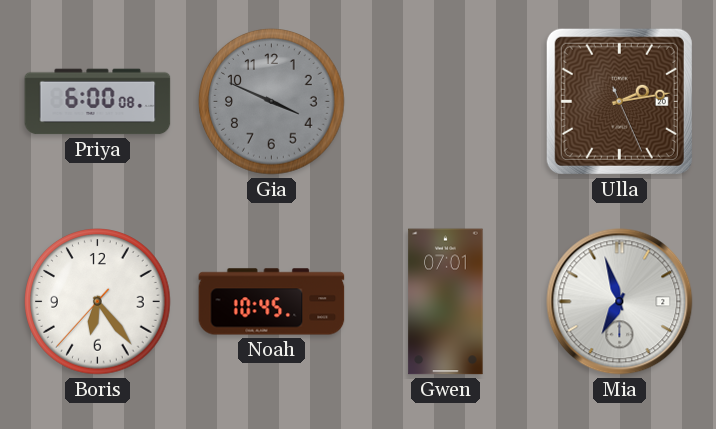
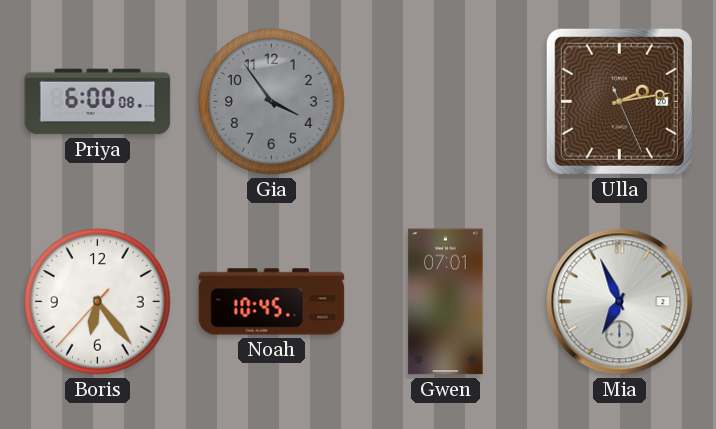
Gia: 3:49 -> 3:54
Mia: 6:57 -> 6:56
